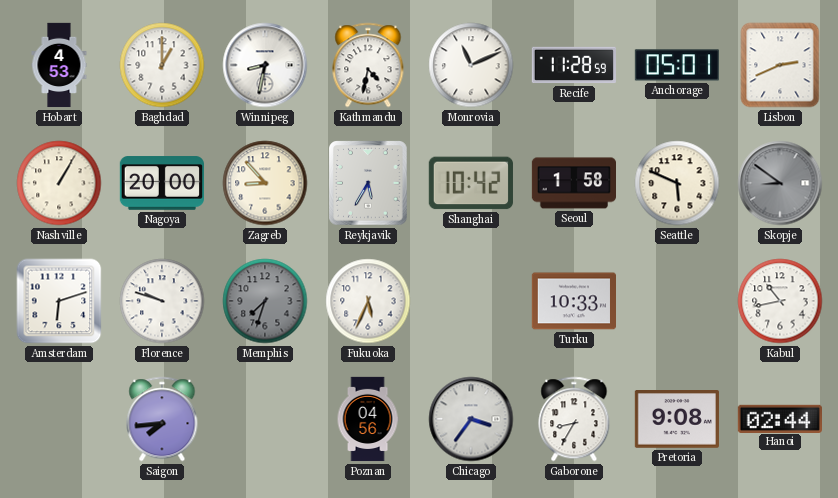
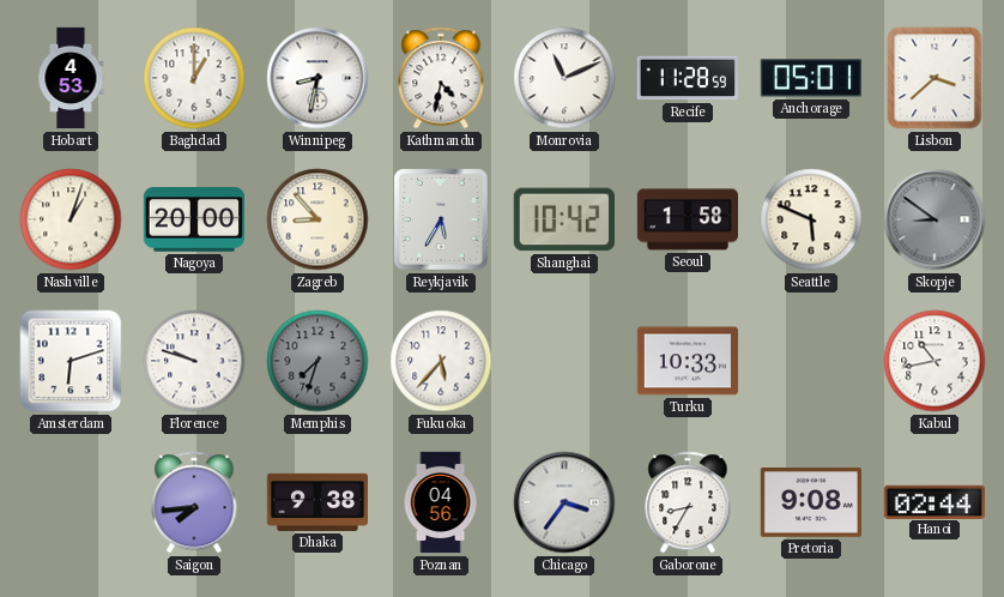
Lisbon: 2:41 -> 3:38
Nashville: 1:05 -> 1:03
Fukuoka: 5:34 -> 5:37
Dhaka: none -> 9:38
